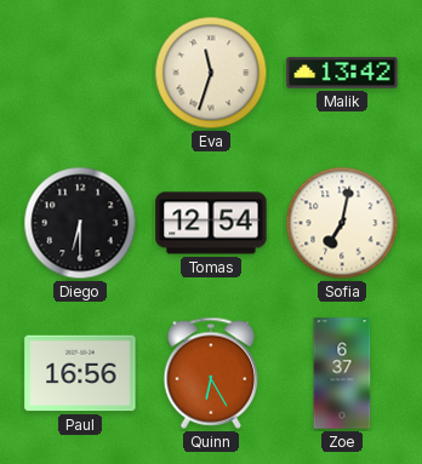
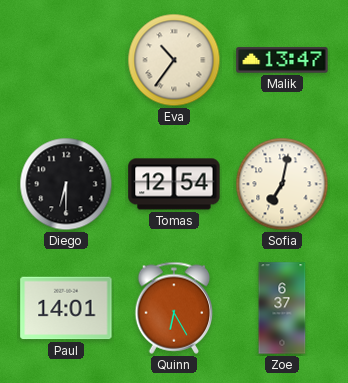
Eva: 11:33 -> 10:36
Malik: 13:42 -> 13:47
Paul: 16:56 -> 14:01
